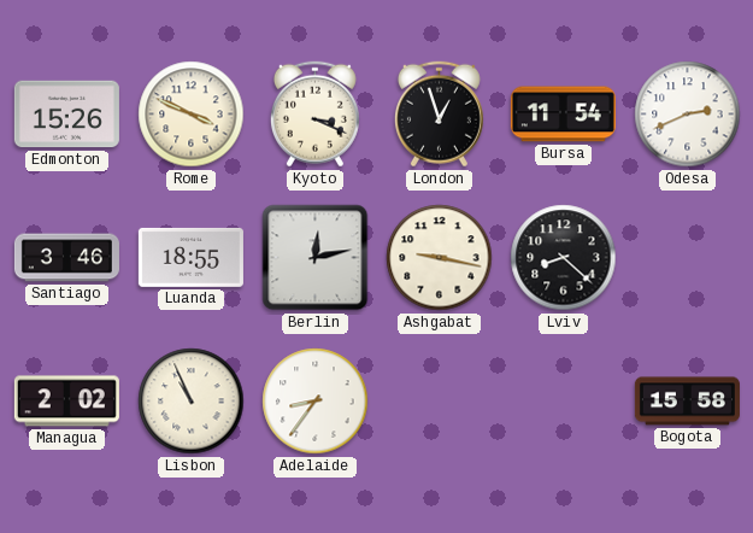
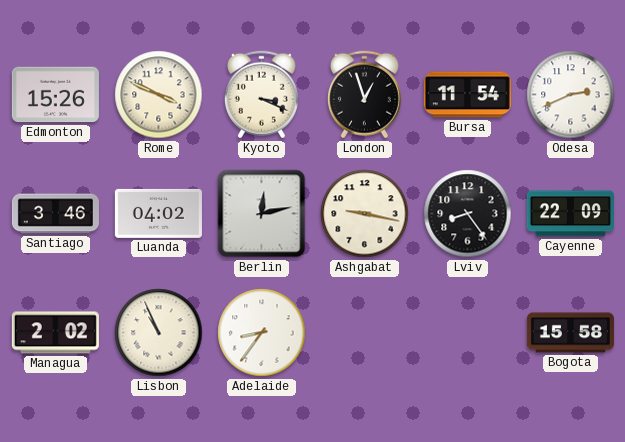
Luanda: 18:55 -> 04:02
Lviv: 8:22 -> 8:24
Cayenne: none -> 22:09
